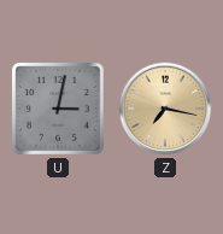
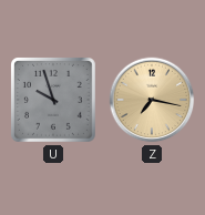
U: 3:02 -> 9:57
